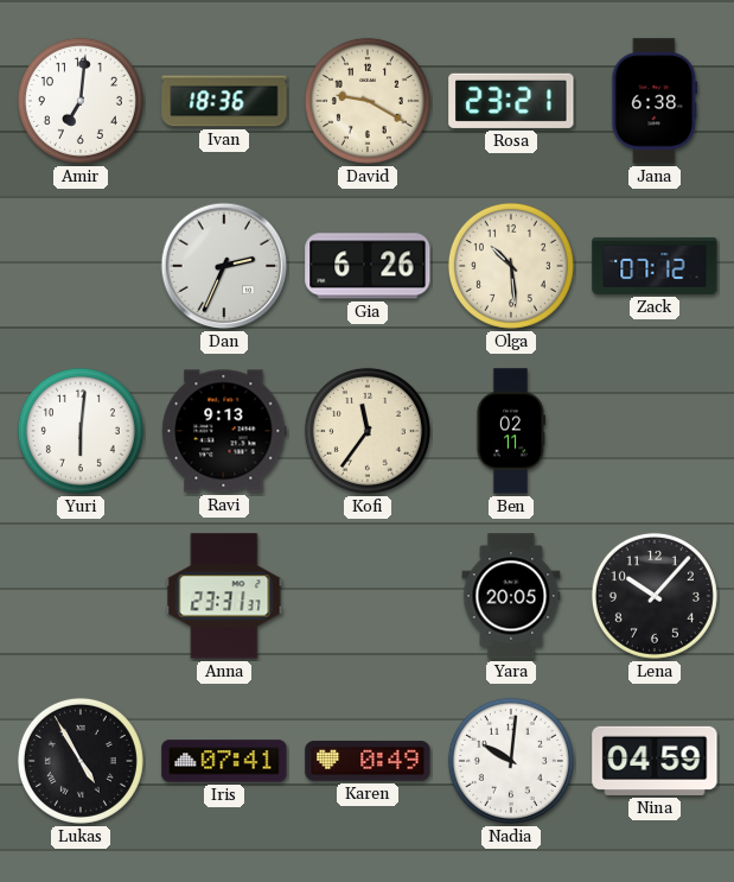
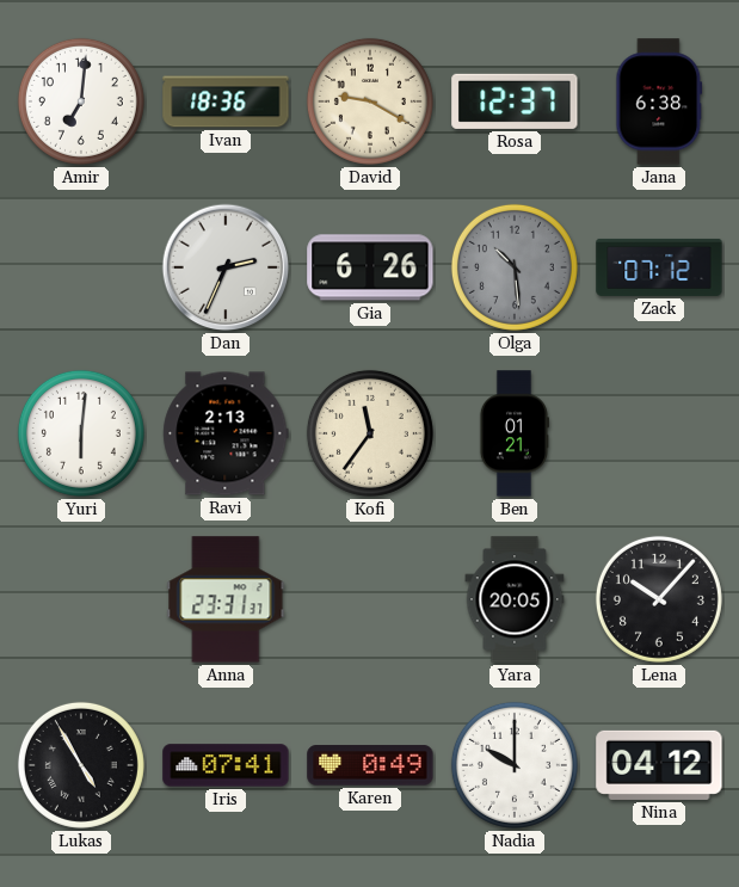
Rosa: 23:21 -> 12:37
Olga dial: cream -> grey
Ravi: 9:13 -> 2:13
Ben: 02:11 -> 01:21
Nadia: 10:01 -> 10:00
Nina: 04:59 -> 04:12
